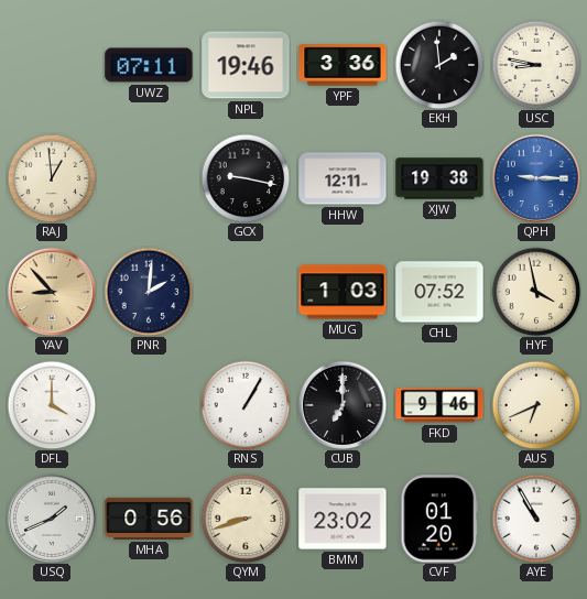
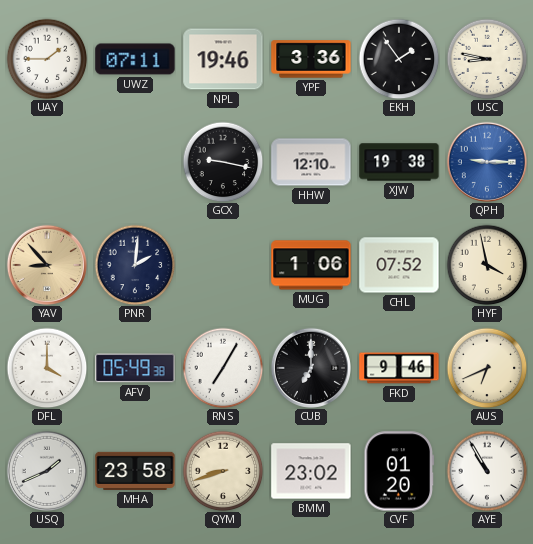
UAY: none -> 1:45
EKH: 1:59 -> 1:54
RAJ: 12:59 -> none
HHW: 12:11 -> 12:10
MUG: 1:03 -> 1:06
AFV: none -> 05:49
RNS: 1:05 -> 7:05
MHA: 0:56 -> 23:58
